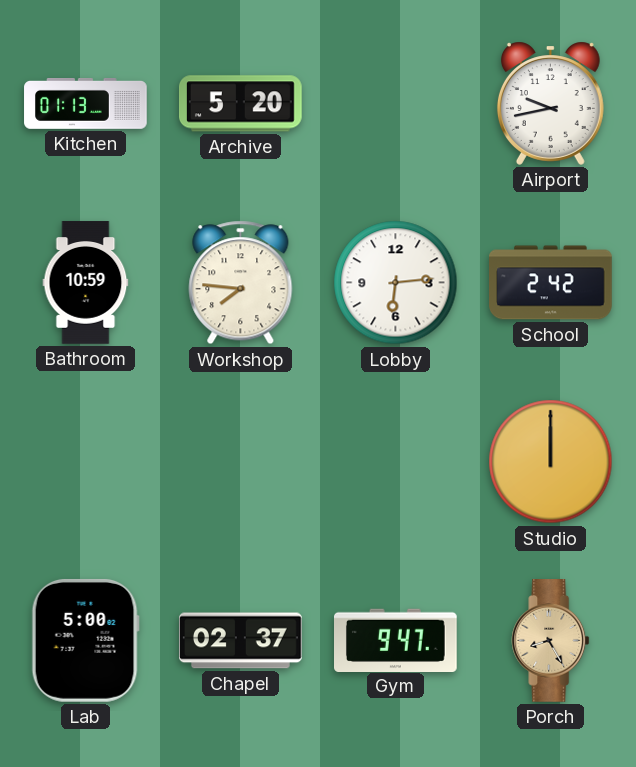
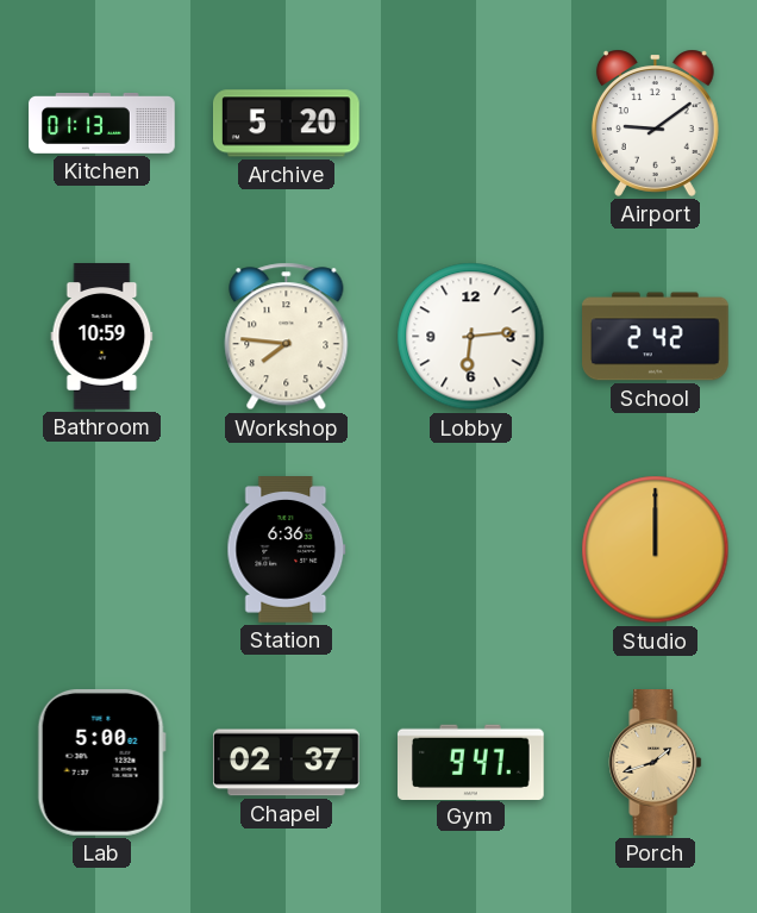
Airport: 9:43 -> 9:09
Station: none -> 6:36
Porch: 8:25 -> 1:42
